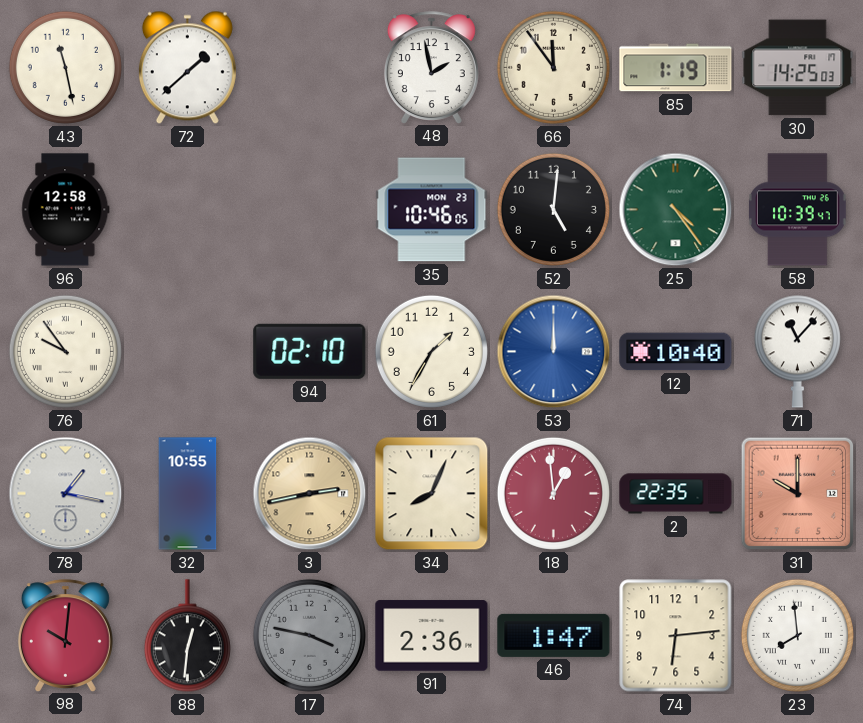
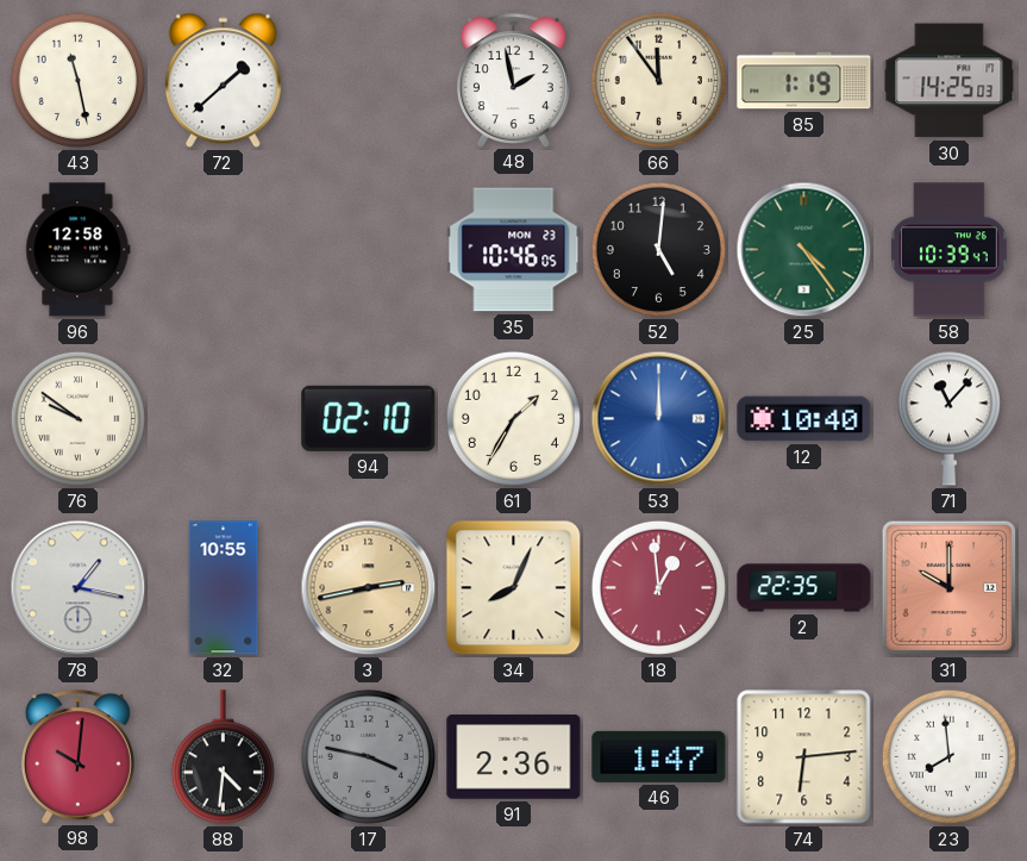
76: 9:54 -> 9:51
88: 12:31 -> 4:31
